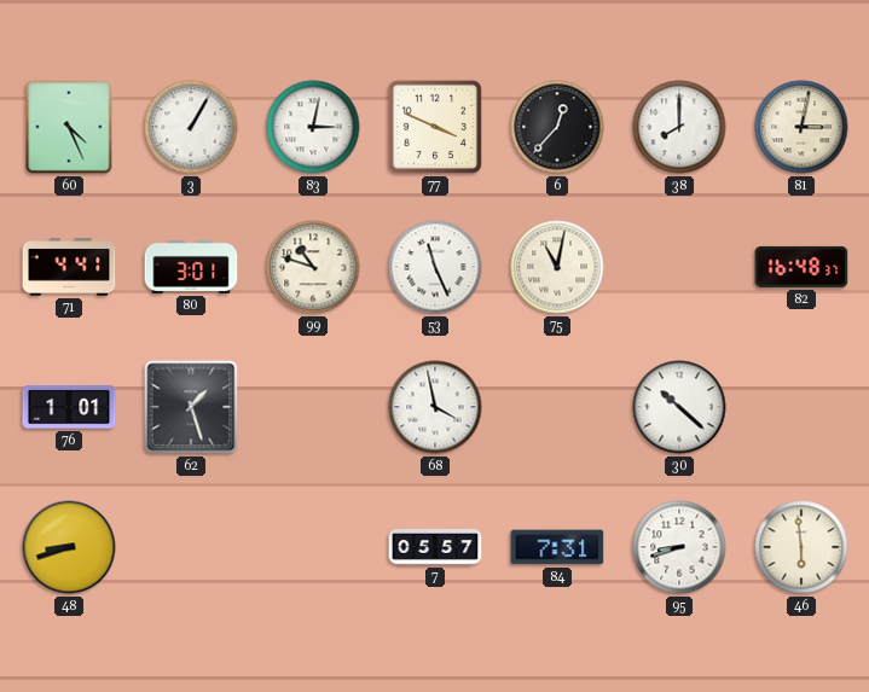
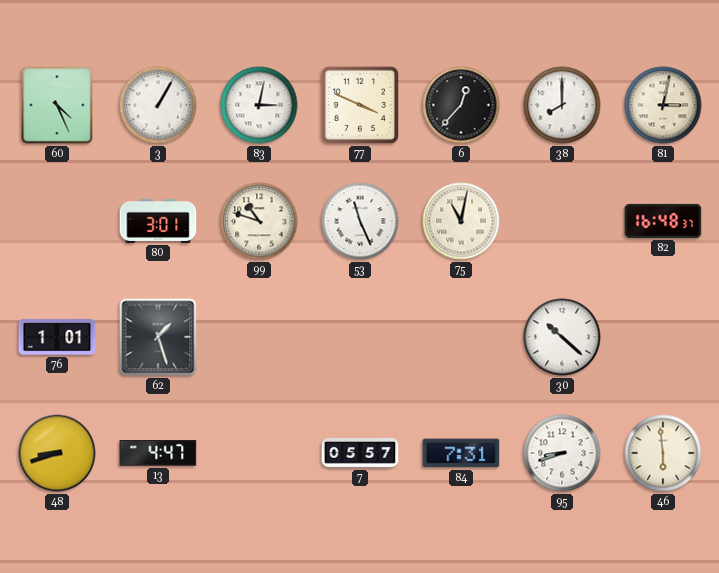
71: 4:41 -> none
68: 3:58 -> none
13: none -> 4:47
